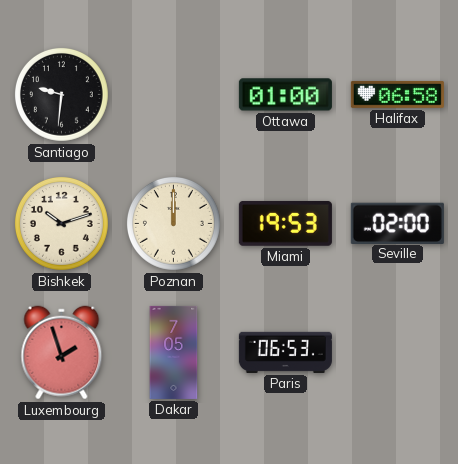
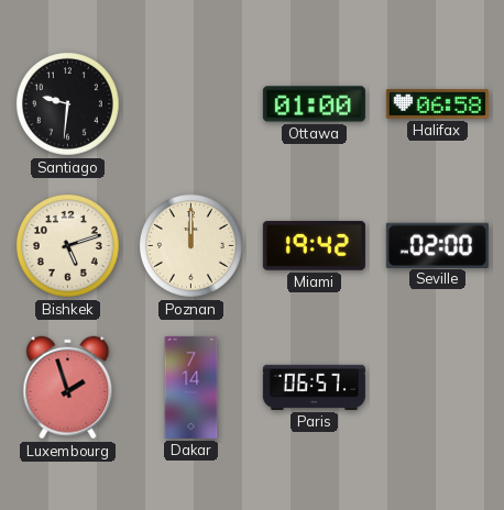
Bishkek: 10:12 -> 5:12
Miami: 19:53 -> 19:42
Dakar: 7:05 -> 7:14
Paris: 06:53 -> 06:57
